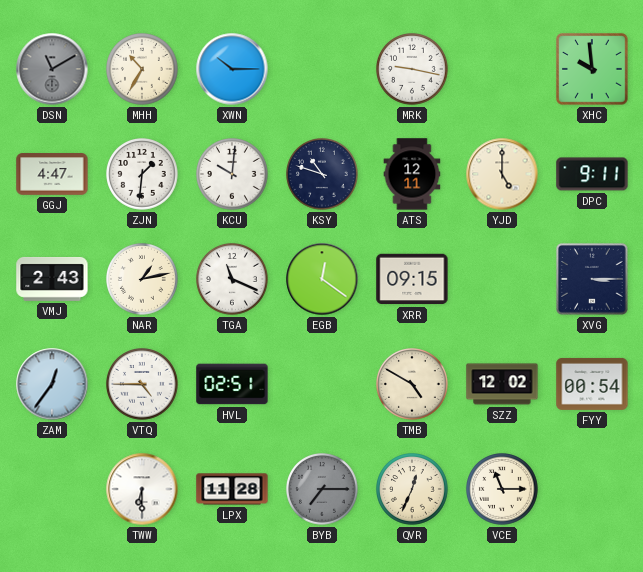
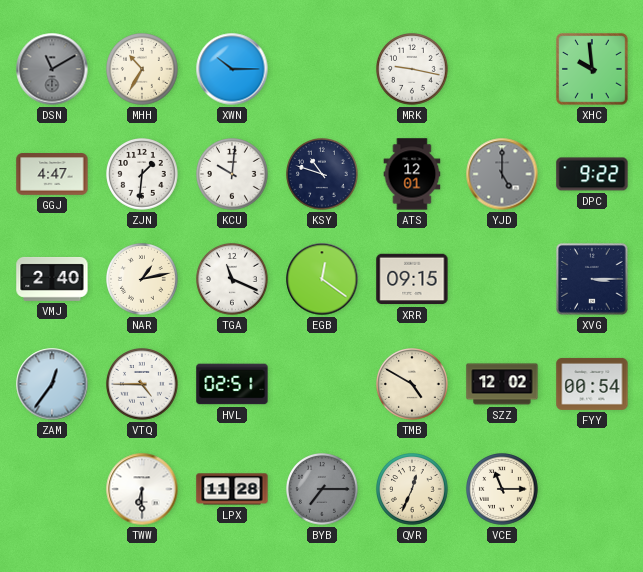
ATS: 12:11 -> 12:01
YJD dial: cream -> grey
DPC: 9:11 -> 9:22
VMJ: 2:43 -> 2:40
